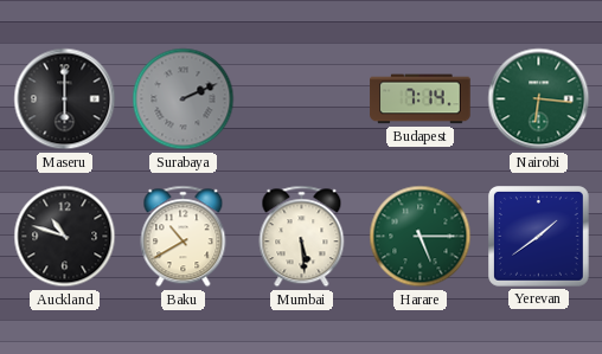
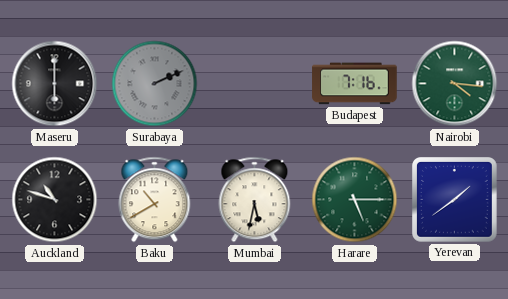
Budapest: 7:14 -> 7:16
Nairobi: 6:16 -> 4:16
Mumbai: 5:29 -> 5:32
